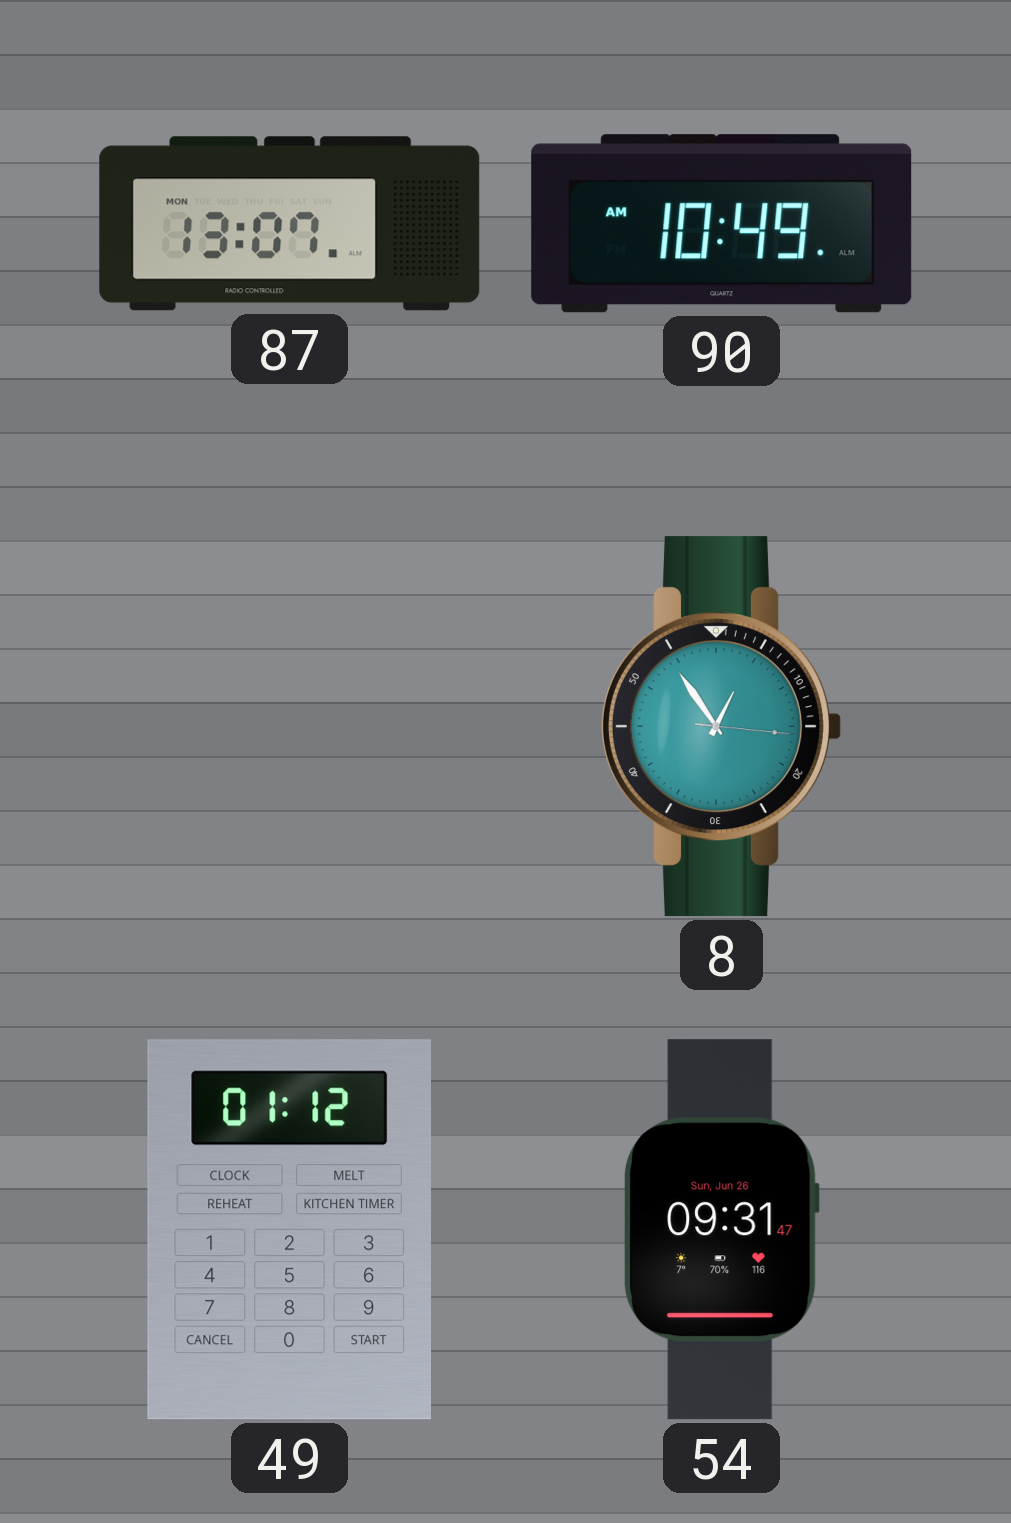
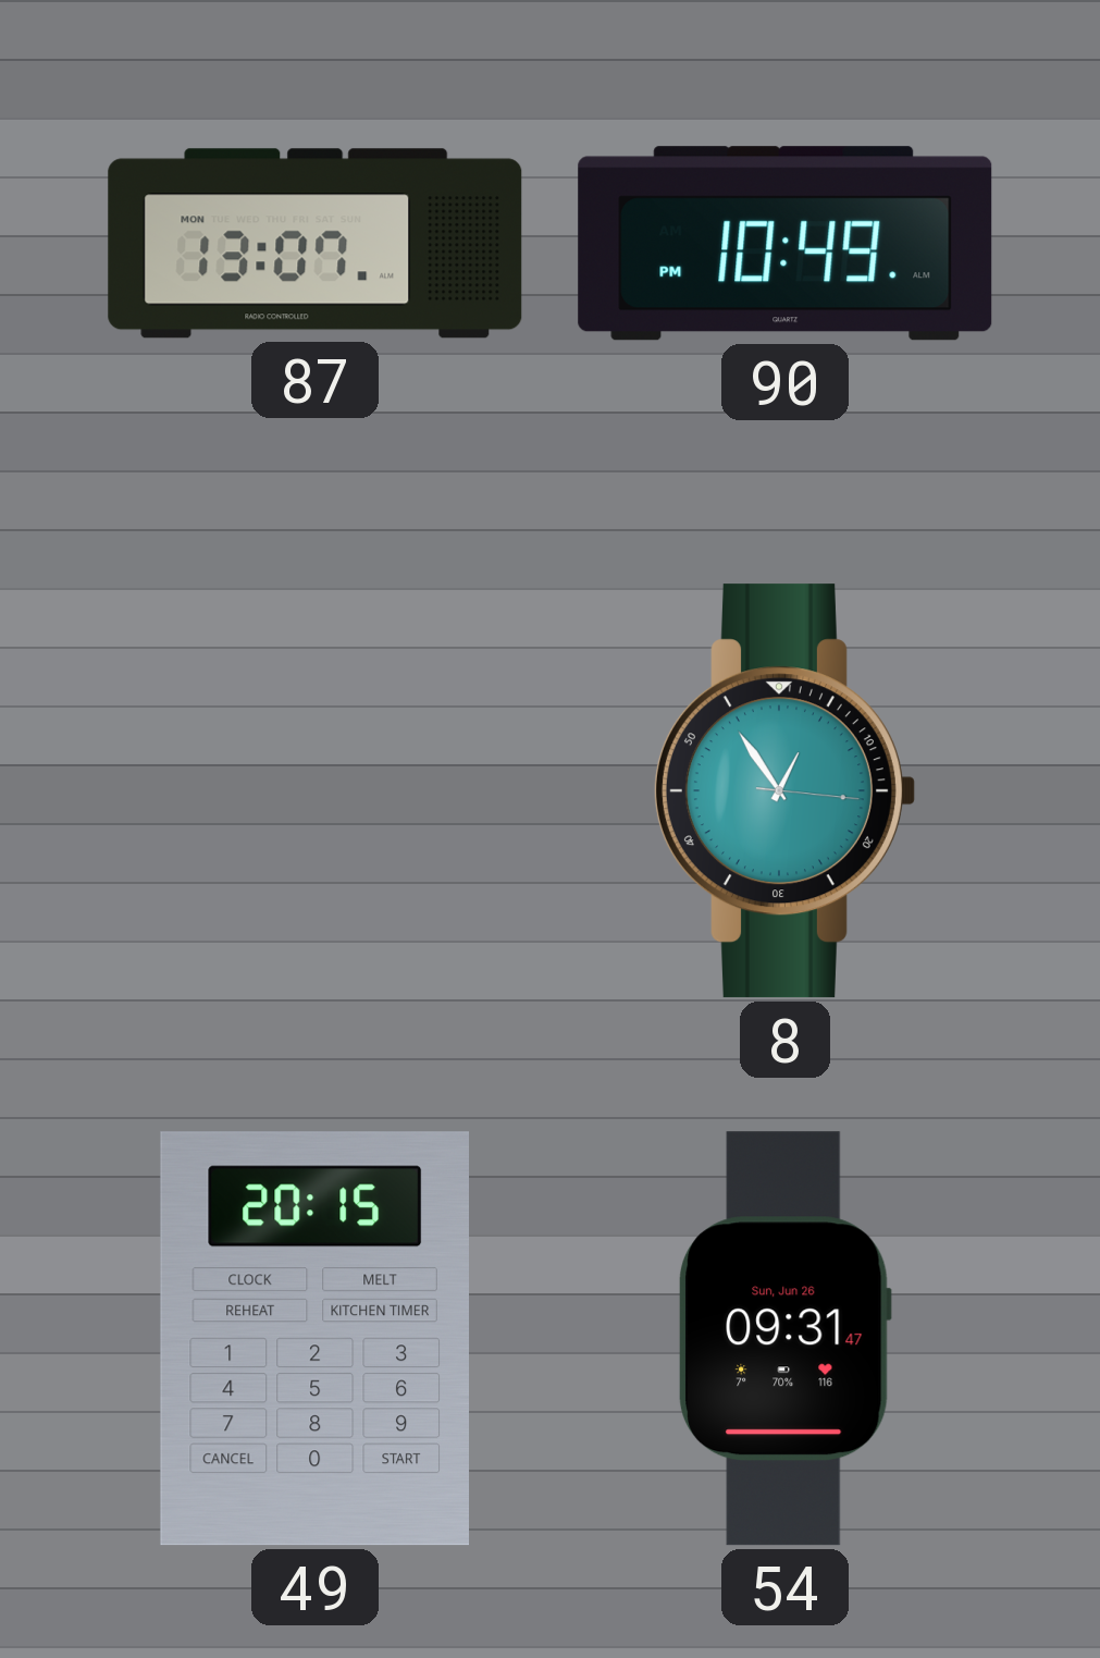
90: 10:49 AM -> 10:49 PM
49: 01:12 -> 20:15
